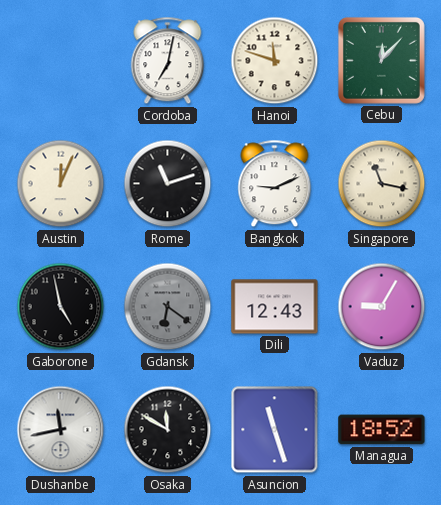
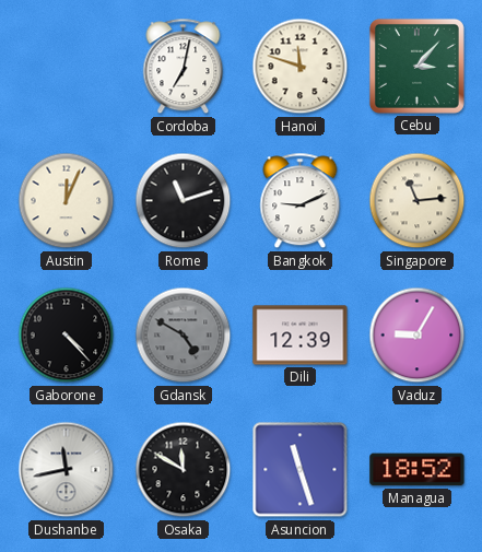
Cebu: 12:07 -> 3:07
Singapore: 11:17 -> 11:14
Gaborone: 4:58 -> 4:23
Gdansk: 6:21 -> 4:50
Dili: 12:43 -> 12:39
